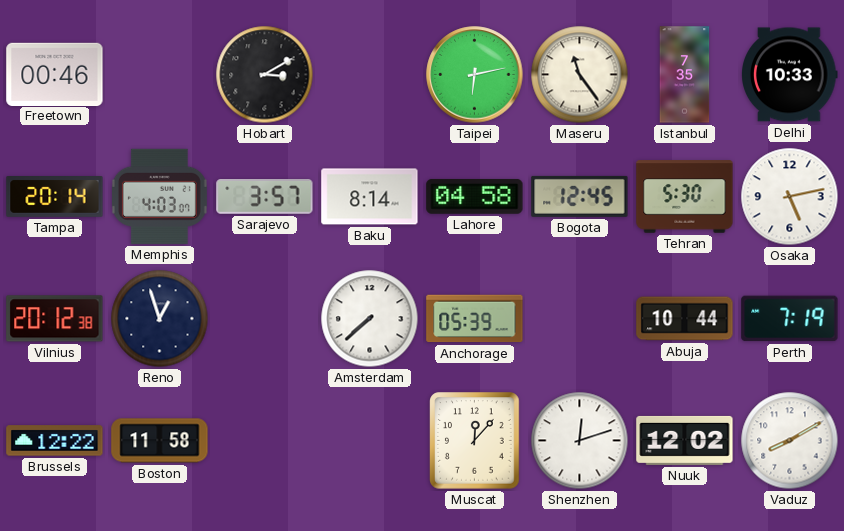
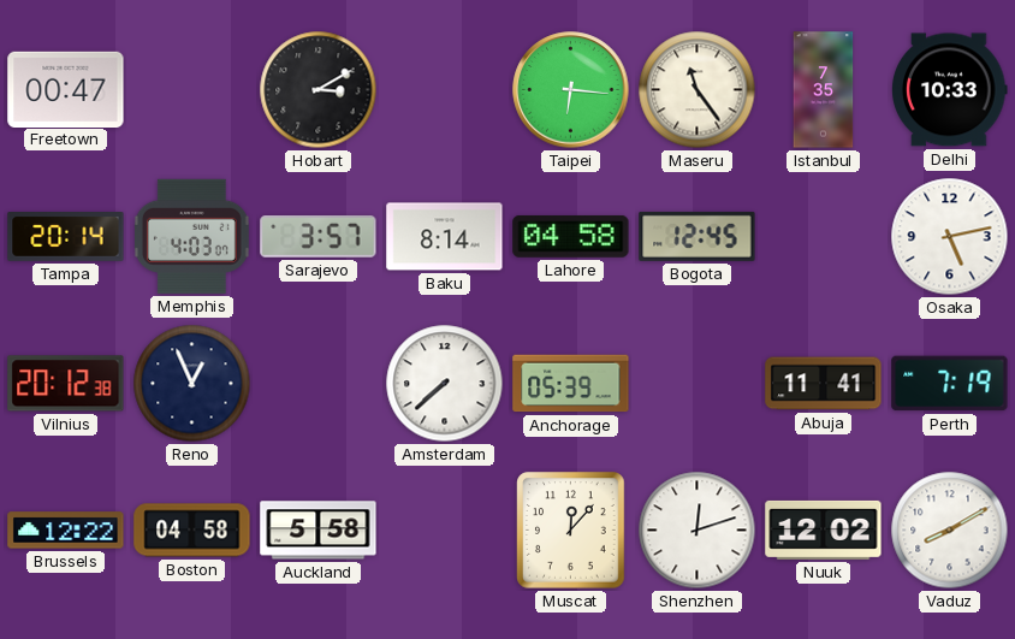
Freetown: 00:46 -> 00:47
Taipei: 6:13 -> 6:16
Tehran: 5:30 -> none
Reno: 12:57 -> 12:56
Abuja: 10:44 -> 11:41
Boston: 11:58 -> 04:58
Auckland: none -> 5:58
